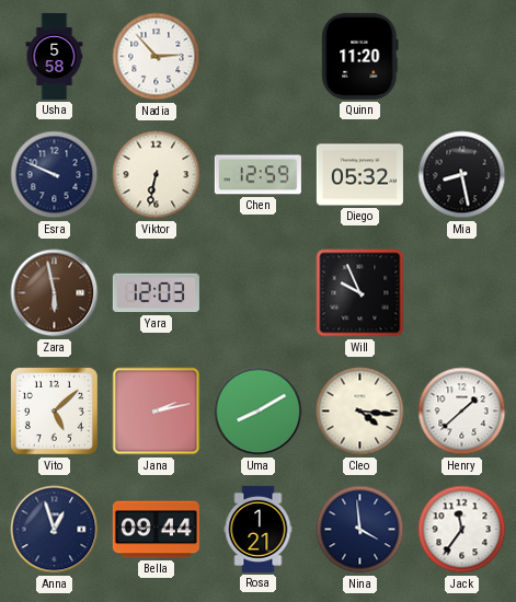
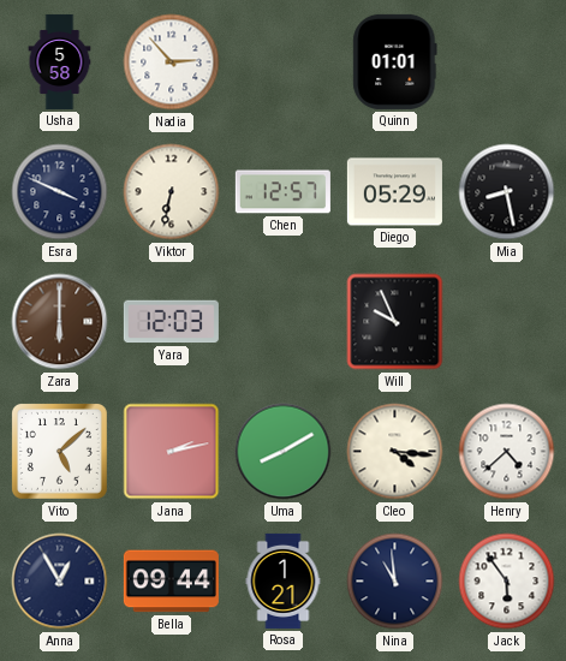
Quinn: 11:20 -> 01:01
Esra: 9:49 -> 3:49
Chen: 12:59 -> 12:57
Diego: 05:32 -> 05:29
Zara: 5:58 -> 6:00
Henry: 1:38 -> 4:38
Anna: 12:57 -> 12:55
Nina: 3:59 -> 10:59
Jack: 11:36 -> 5:54
